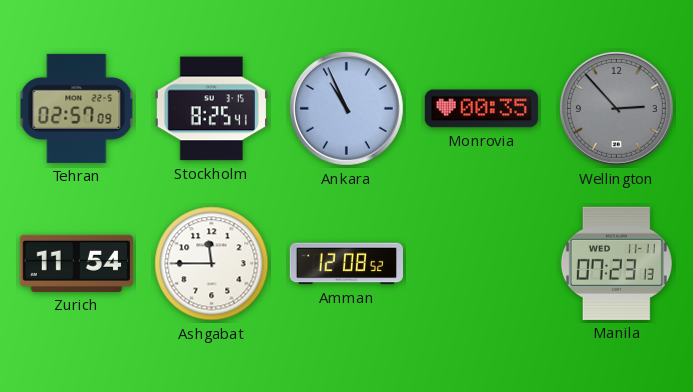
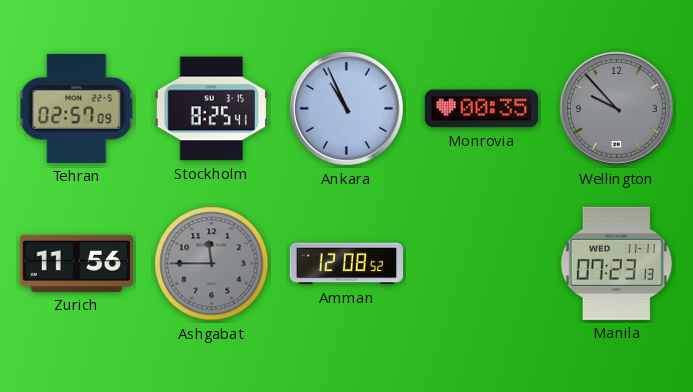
Wellington: 2:53 -> 9:53
Zurich: 11:54 -> 11:56
Ashgabat dial: white -> grey
